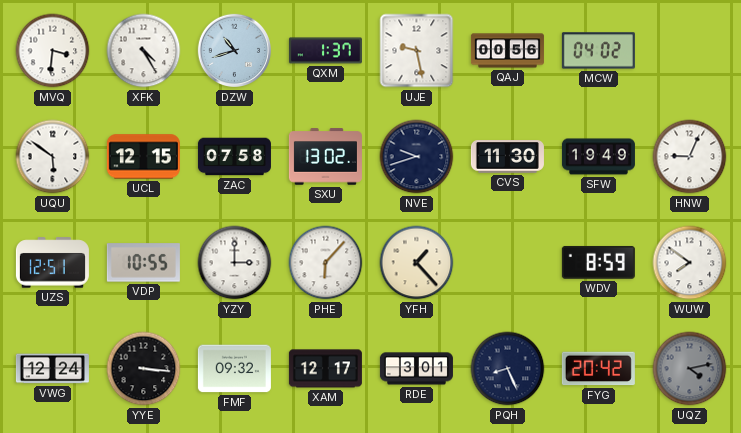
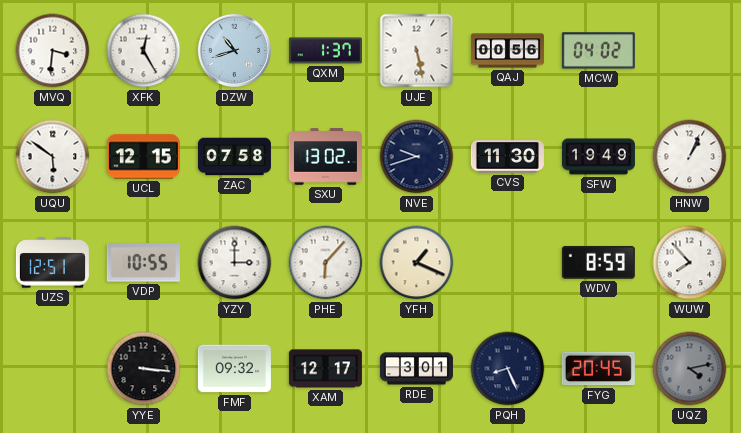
XFK: 4:25 -> 12:25
UJE: 9:28 -> 5:28
HNW: 9:04 -> 1:04
YFH: 1:23 -> 1:19
WUW: 7:51 -> 7:53
VWG: 12:24 -> none
FYG: 20:42 -> 20:45
